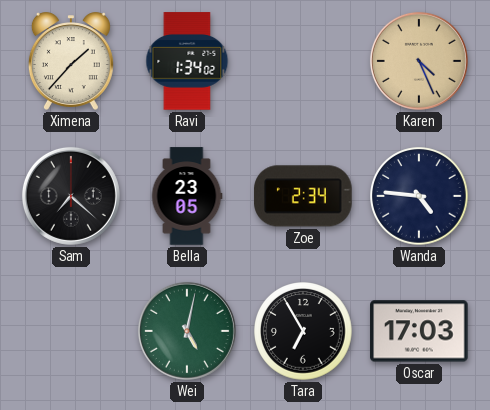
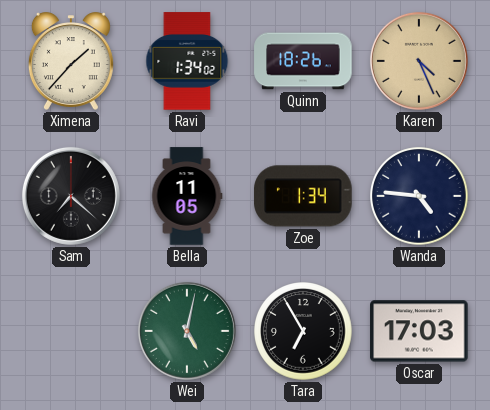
Quinn: none -> 18:26
Bella: 23:05 -> 11:05
Zoe: 2:34 -> 1:34
